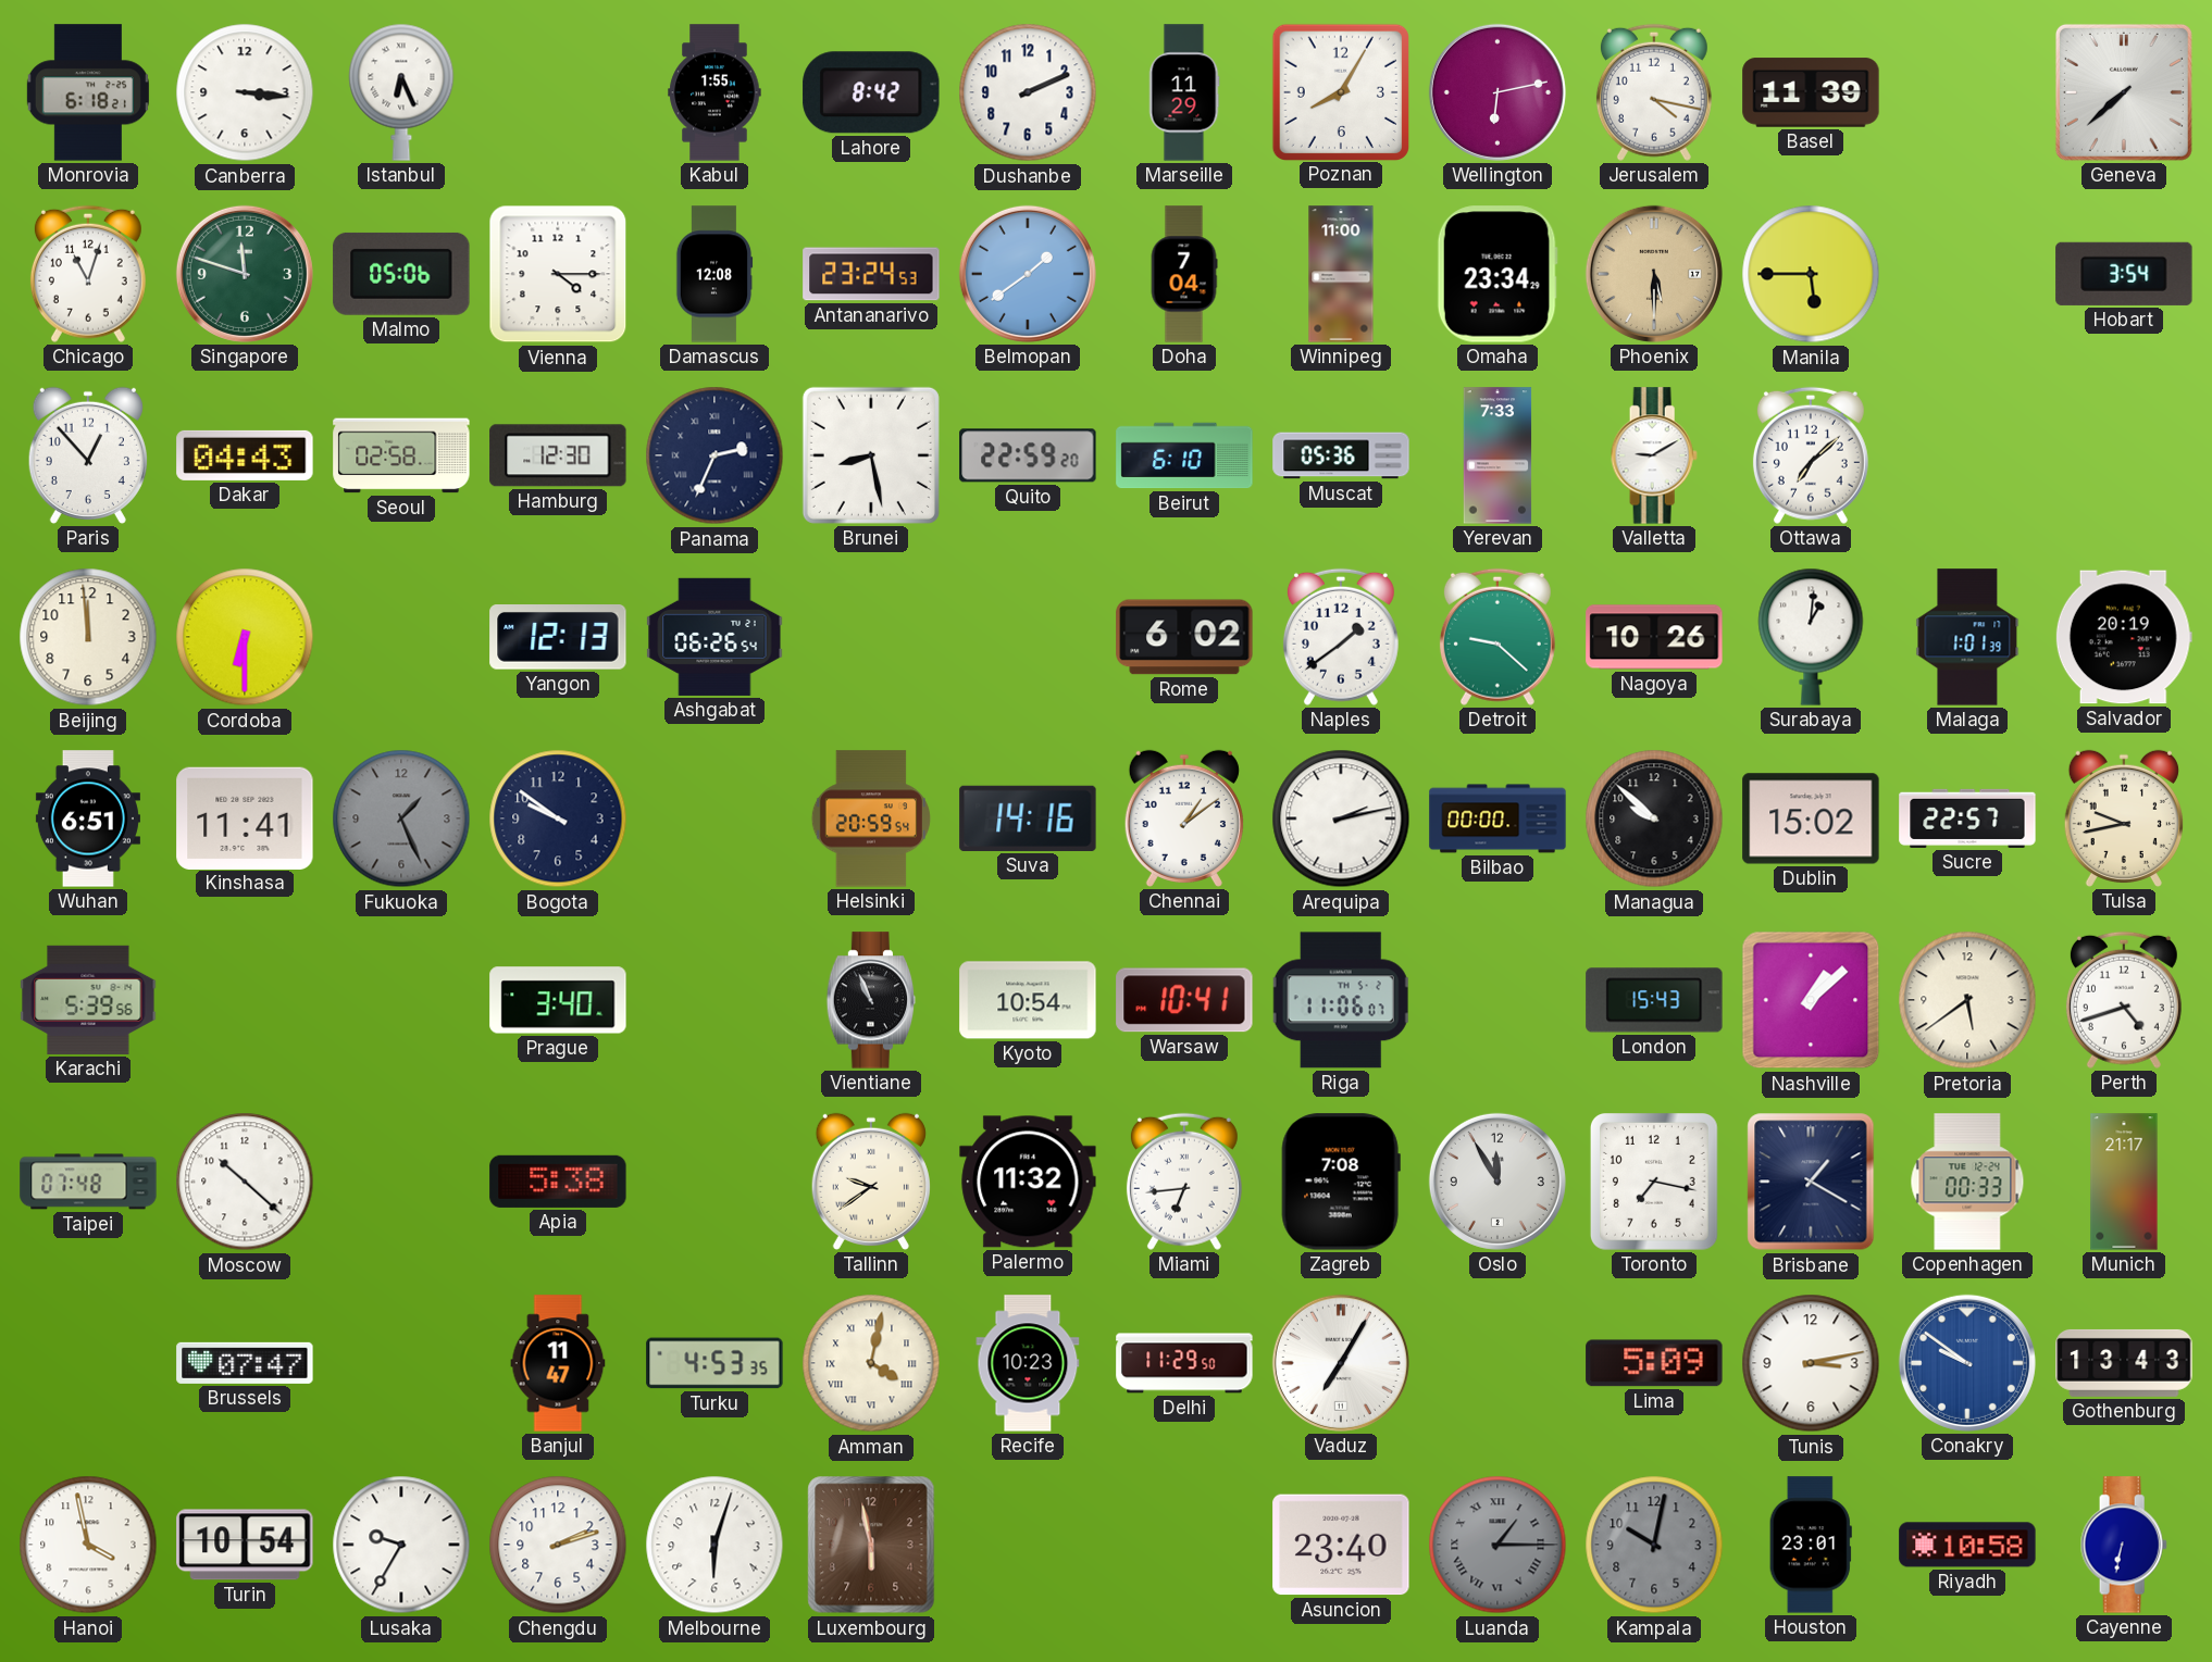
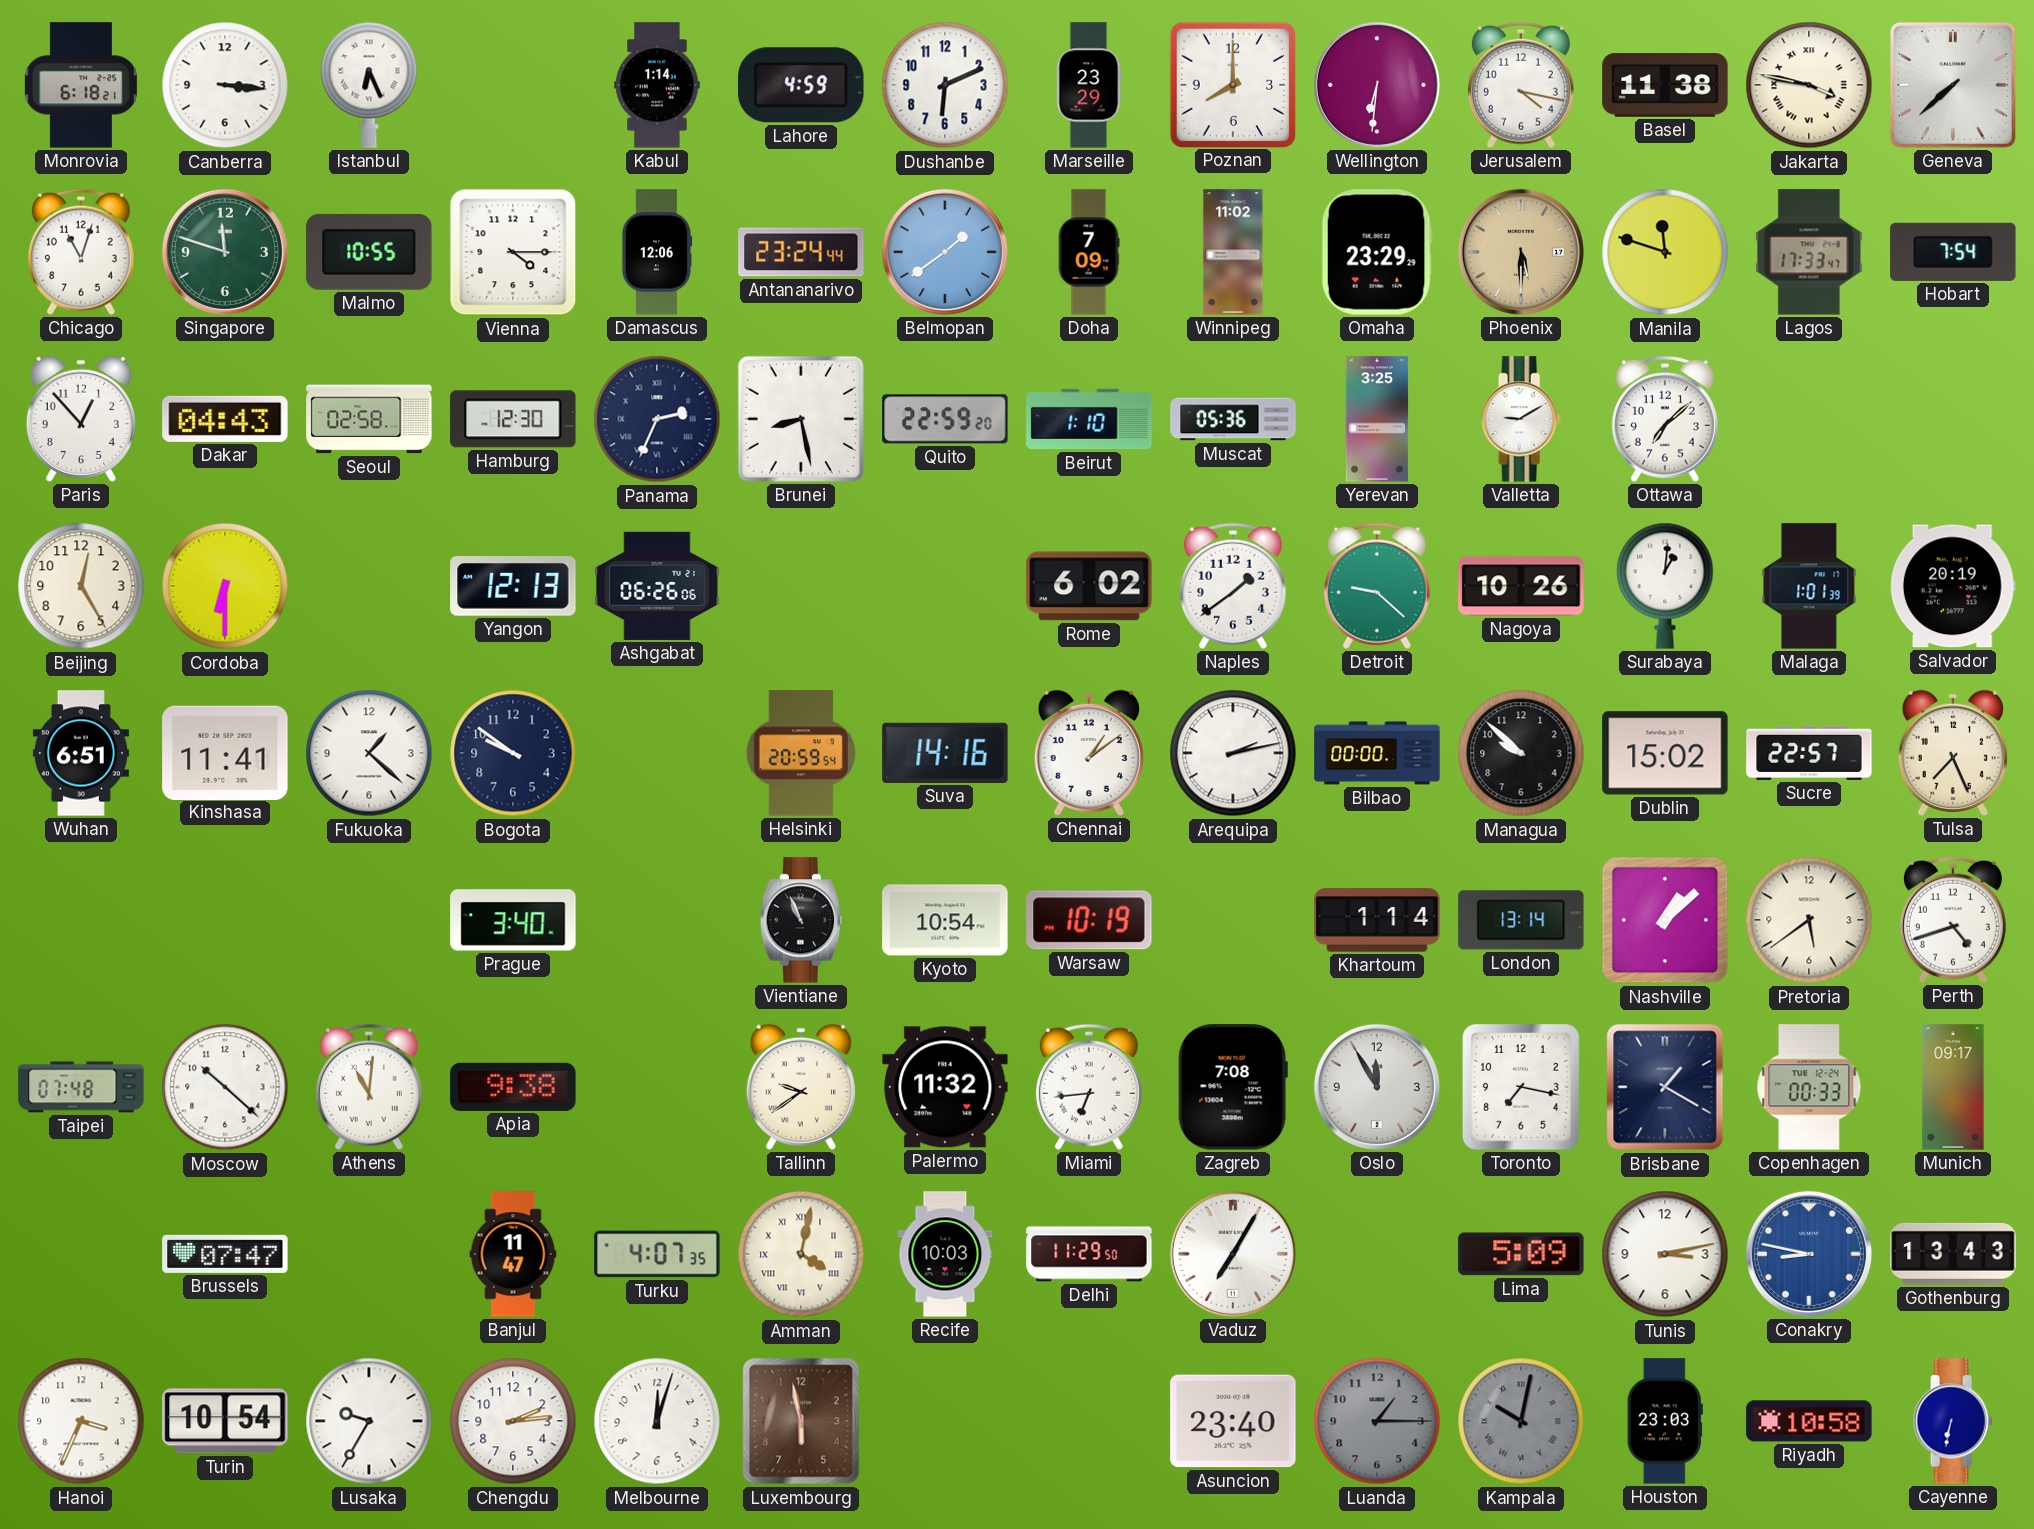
Kabul: 1:55 -> 1:14
Lahore: 8:42 -> 4:59
Dushanbe: 2:11 -> 6:11
Marseille: 11:29 -> 23:29
Poznan: 8:05 -> 8:00
Wellington: 6:13 -> 6:31
Basel: 11:39 -> 11:38
Jakarta: none -> 3:47
Malmo: 05:06 -> 10:55
Damascus: 12:08 -> 12:06
Antananarivo: 23:24:53 -> 23:24:44
Doha: 7:04 -> 7:09
Winnipeg: 11:00 -> 11:02
Omaha: 23:34 -> 23:29
Manila: 5:45 -> 11:48
Lagos: none -> 17:33
Hobart: 3:54 -> 7:54
Beirut: 6:10 -> 1:10
Yerevan: 7:33 -> 3:25
Beijing: 11:59 -> 12:25
Ashgabat: 06:26:54 -> 06:26:06
Fukuoka: 1:26 -> 1:22
Fukuoka dial: grey -> white
Tulsa: 9:43 -> 7:26
Karachi: 5:39 -> none
Warsaw: 10:41 -> 10:19
Riga: 11:06 -> none
Khartoum: none -> 1:14
London: 15:43 -> 13:14
Athens: none -> 11:01
Apia: 5:38 -> 9:38
Munich: 21:17 -> 09:17
Turku: 4:53 -> 4:07
Recife: 10:23 -> 10:03
Conakry: 9:51 -> 8:47
Hanoi: 3:58 -> 3:34
Chengdu: 2:12 -> 2:14
Melbourne: 6:03 -> 12:03
Luanda numerals: Roman -> Arabic
Kampala numerals: Arabic -> Roman
Houston: 23:01 -> 23:03
